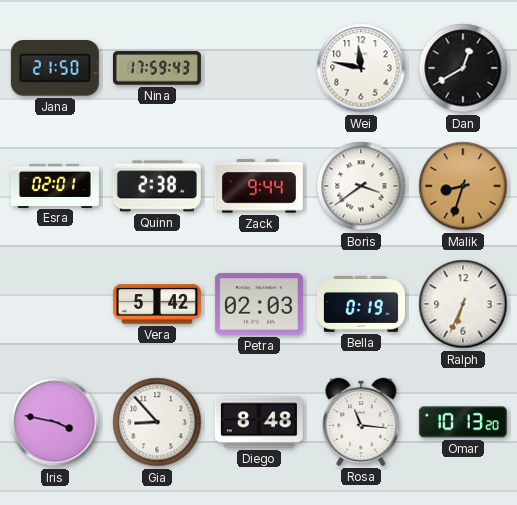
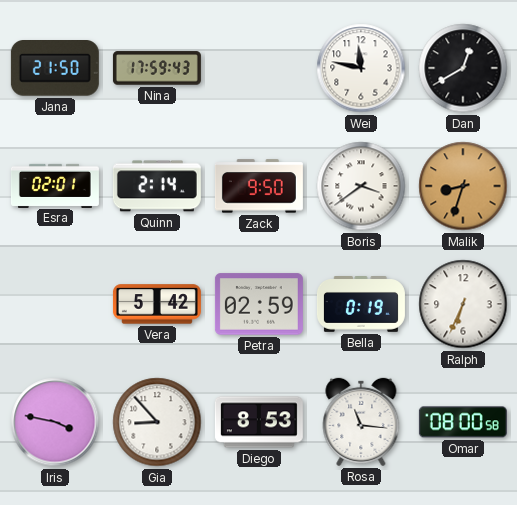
Quinn: 2:38 -> 2:14
Zack: 9:44 -> 9:50
Petra: 02:03 -> 02:59
Diego: 8:48 -> 8:53
Omar: 10:13 -> 08:00
